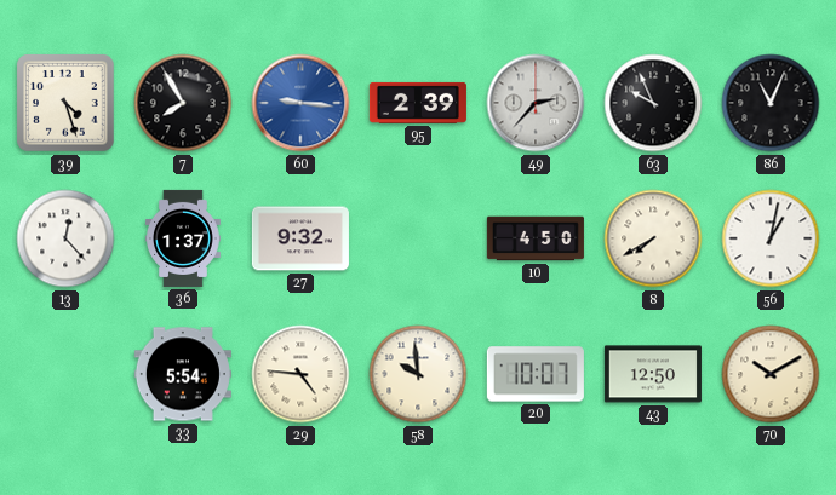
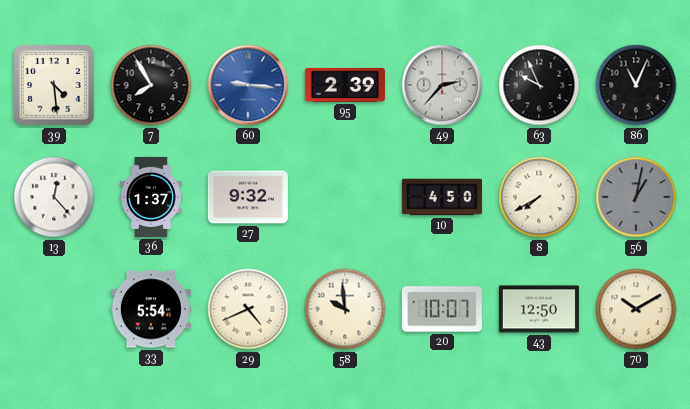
39: 4:27 -> 4:29
56 dial: white -> grey
29: 4:46 -> 4:41
